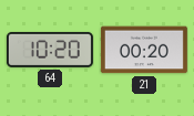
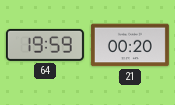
64: 10:20 -> 19:59
